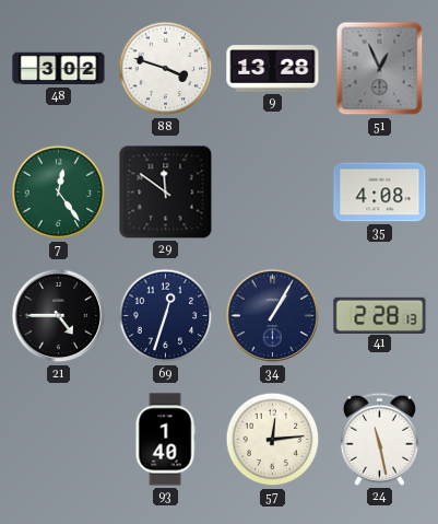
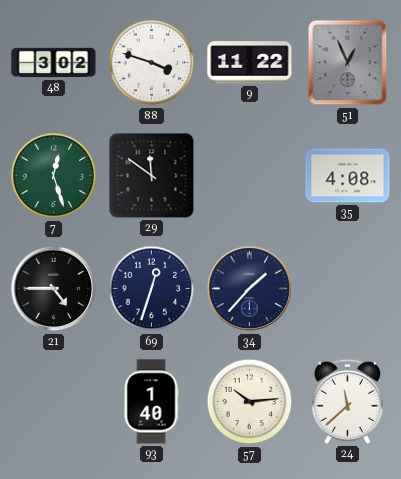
9: 13:28 -> 11:22
7: 12:24 -> 12:27
34: 1:05 -> 1:37
41: 2:28 -> none
57: 12:14 -> 10:14
24: 11:28 -> 11:38
